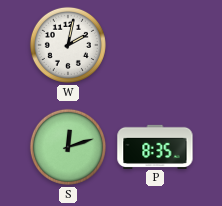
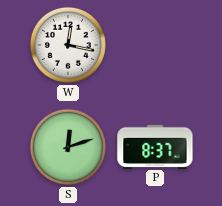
W: 2:02 -> 12:17
P: 8:35 -> 8:37
